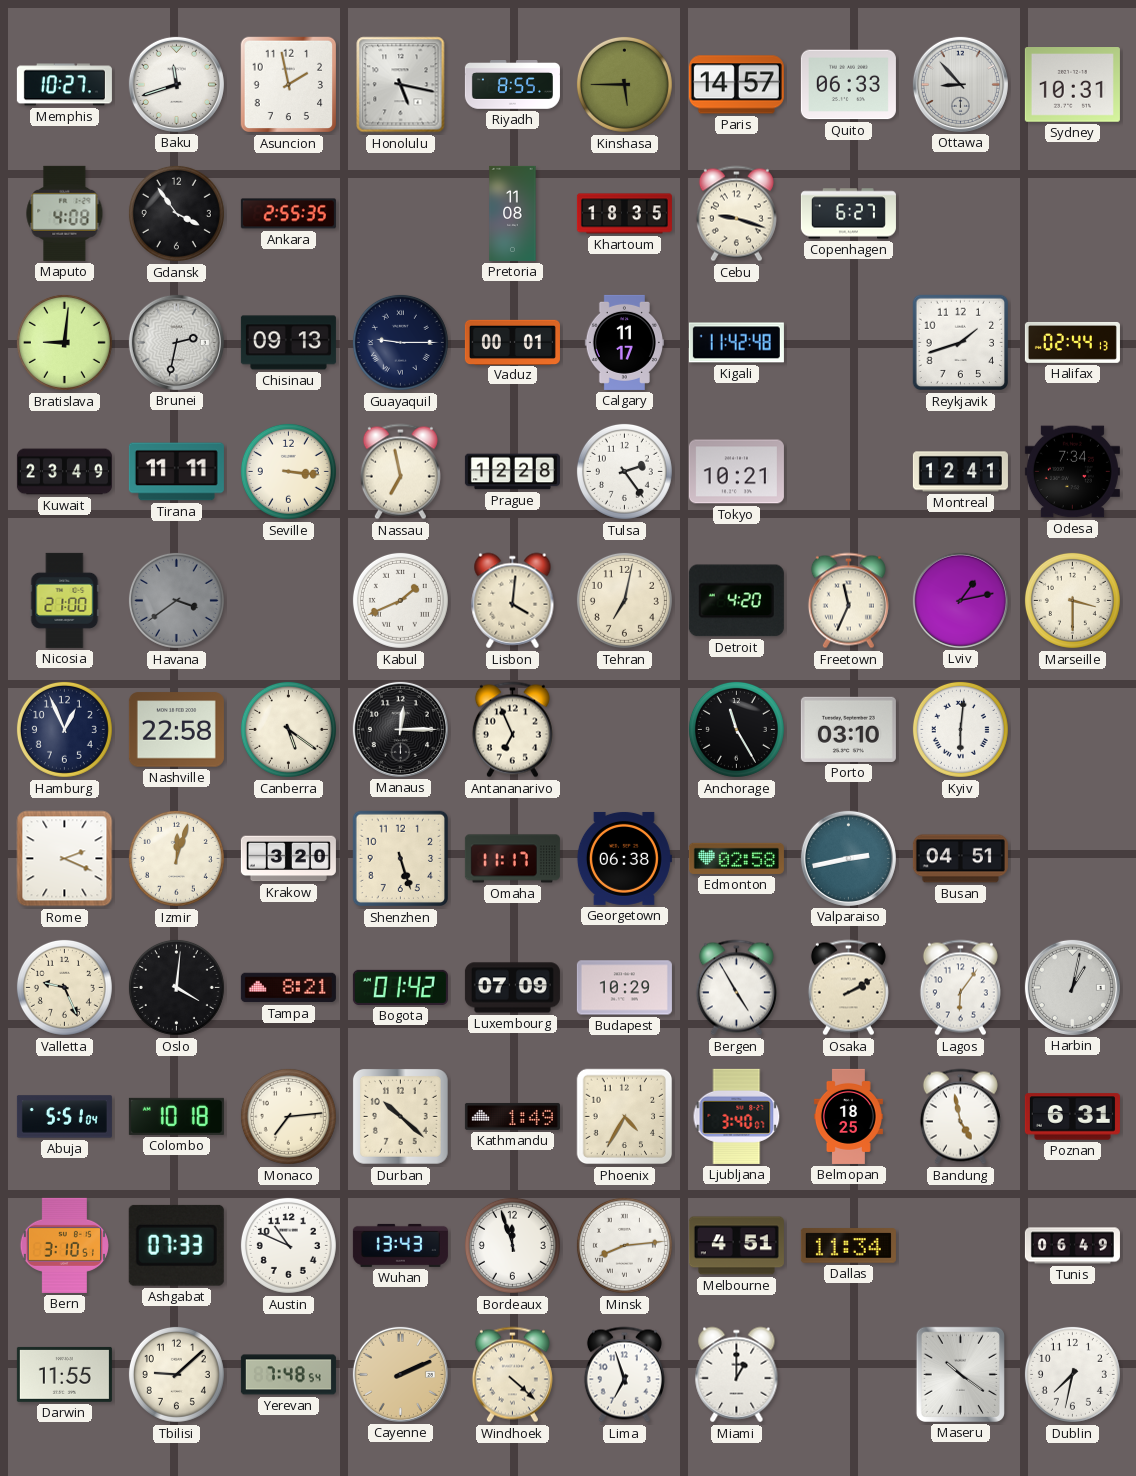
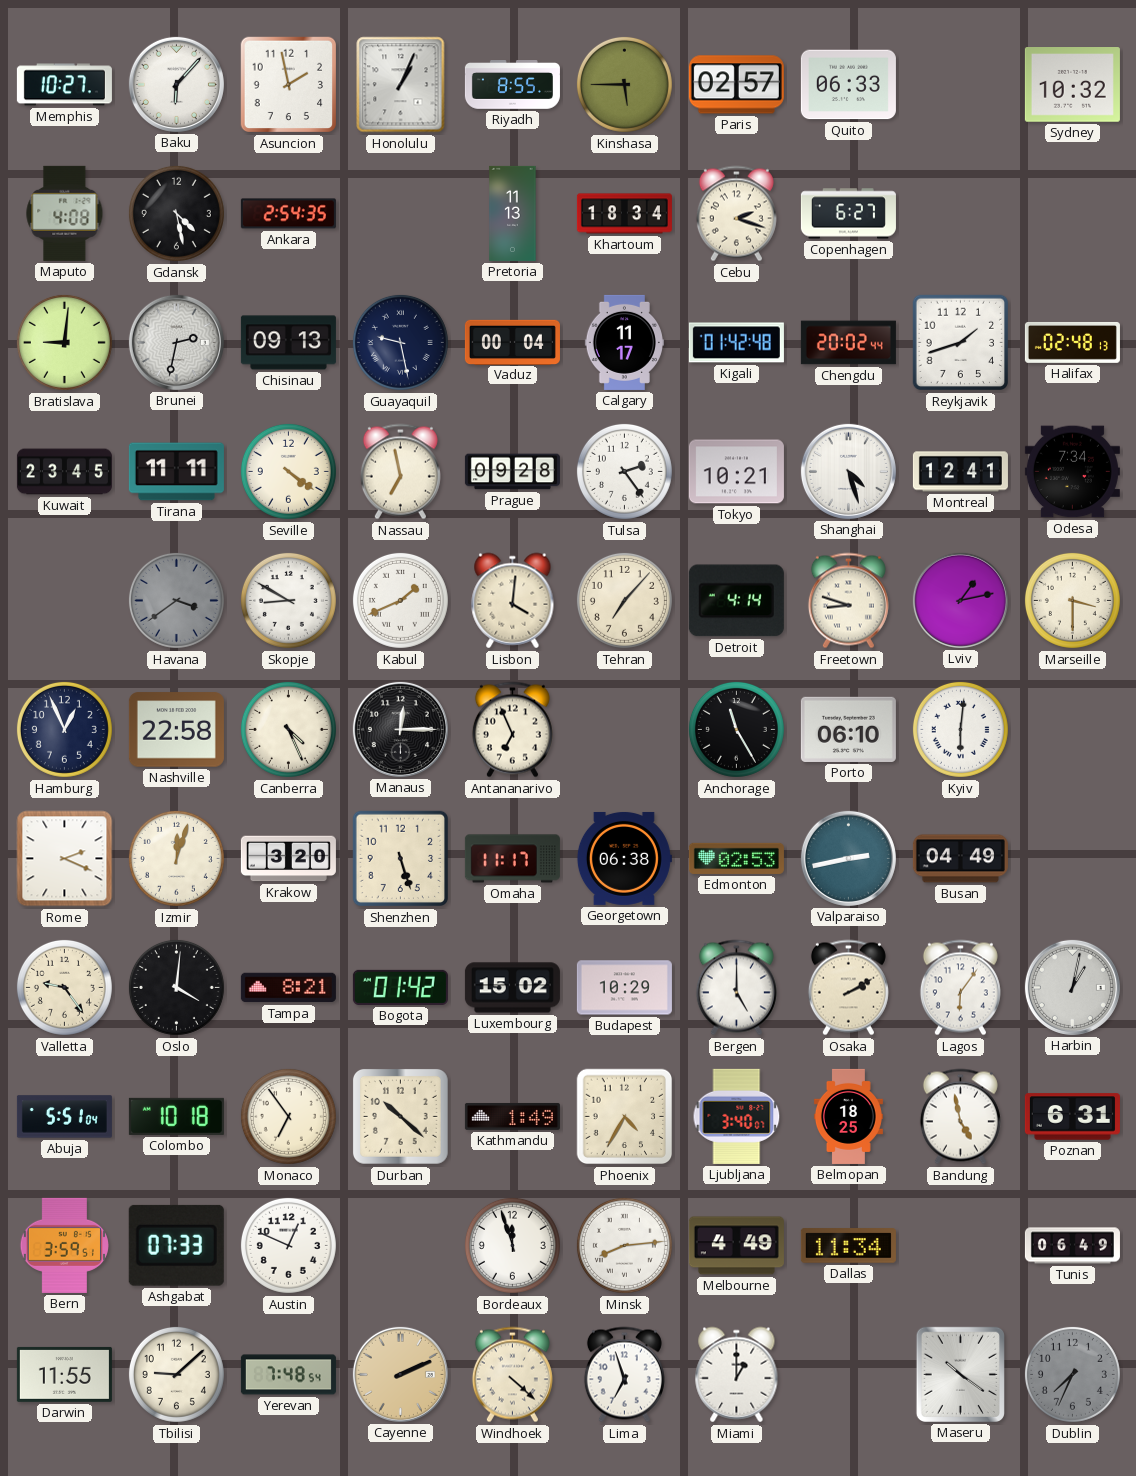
Baku: 11:42 -> 6:07
Honolulu: 5:17 -> 1:04
Paris: 14:57 -> 02:57
Ottawa: 8:53 -> none
Sydney: 10:31 -> 10:32
Gdansk: 3:54 -> 4:28
Ankara: 2:55 -> 2:54
Pretoria: 11:08 -> 11:13
Khartoum: 18:35 -> 18:34
Cebu: 9:18 -> 2:18
Guayaquil: 9:15 -> 9:28
Vaduz: 00:01 -> 00:04
Kigali: 11:42 -> 01:42
Chengdu: none -> 20:02
Halifax: 02:44 -> 02:48
Kuwait: 23:49 -> 23:45
Seville: 3:16 -> 4:21
Prague: 12:28 -> 09:28
Shanghai: none -> 4:27
Nicosia: 21:00 -> none
Skopje: none -> 8:50
Tehran: 7:02 -> 7:07
Detroit: 4:20 -> 4:14
Freetown: 11:34 -> 8:48
Canberra: 5:21 -> 4:26
Porto: 03:10 -> 06:10
Edmonton: 02:58 -> 02:53
Busan: 04:51 -> 04:49
Valletta: 9:26 -> 9:24
Luxembourg: 07:09 -> 15:02
Bergen: 4:55 -> 5:00
Monaco: 7:14 -> 6:54
Bern: 3:10 -> 3:59
Austin: 10:49 -> 12:49
Wuhan: 13:43 -> none
Melbourne: 4:51 -> 4:49
Dublin: 7:32 -> 7:34
Dublin dial: white -> grey
